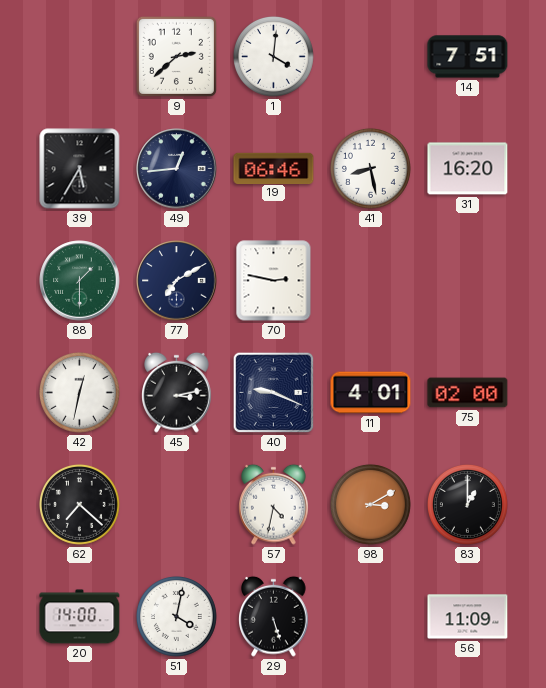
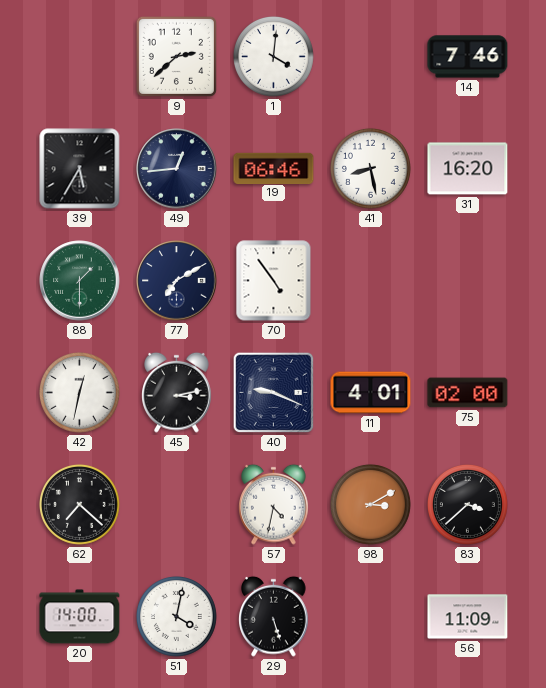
14: 7:51 -> 7:46
70: 2:47 -> 4:54
83: 1:00 -> 3:38
